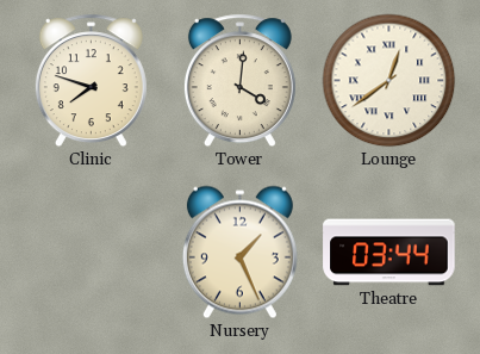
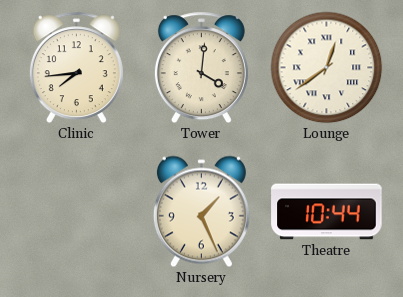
Clinic: 7:48 -> 7:44
Theatre: 03:44 -> 10:44
